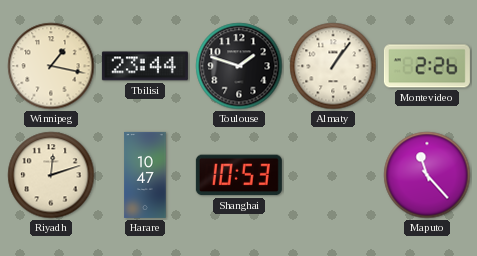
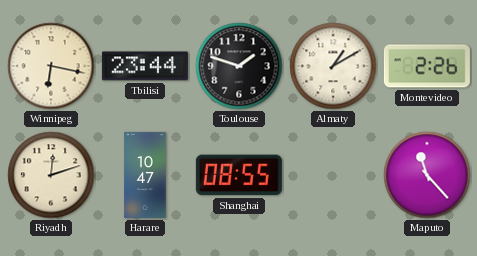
Winnipeg: 1:17 -> 6:17
Almaty: 1:06 -> 1:10
Shanghai: 10:53 -> 08:55
